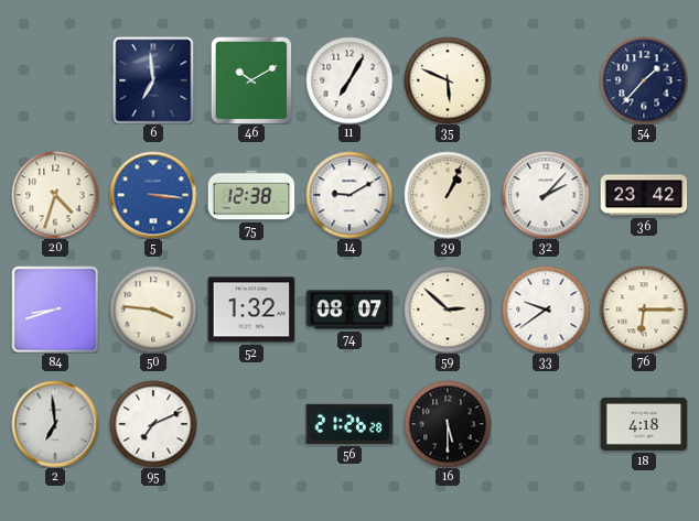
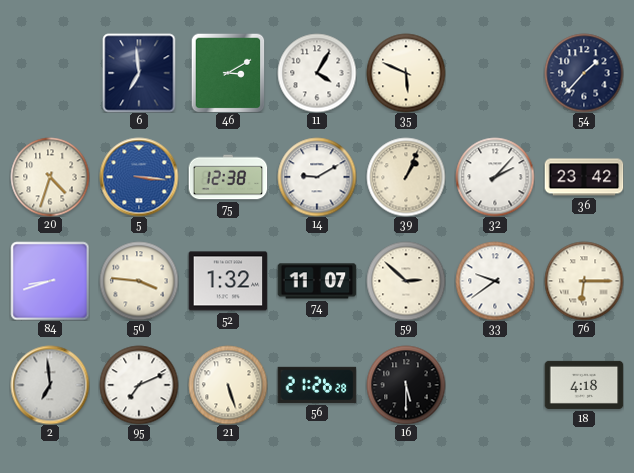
46: 10:10 -> 3:10
11: 7:05 -> 4:05
74: 08:07 -> 11:07
21: none -> 5:27
